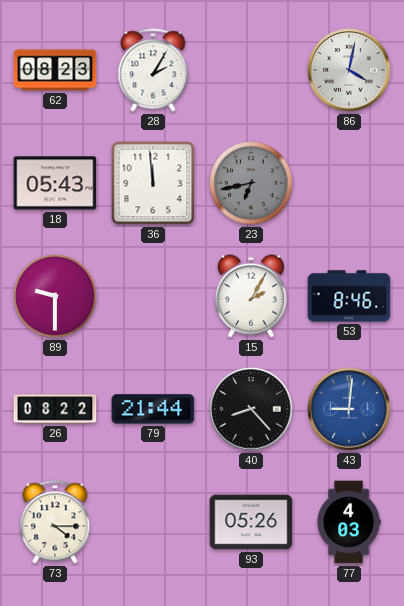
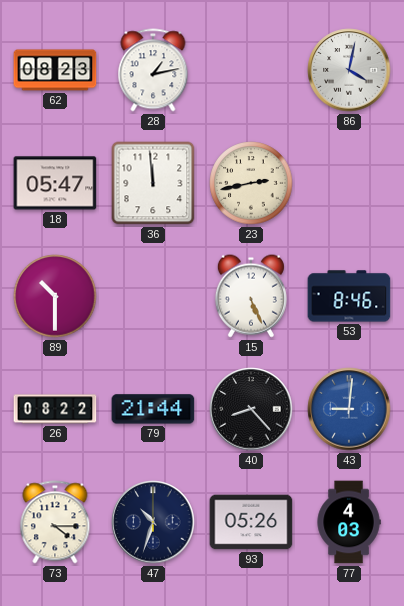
28: 2:05 -> 1:13
18: 05:43 -> 05:47
23: 6:43 -> 2:43
23 dial: grey -> cream
89: 9:30 -> 10:30
15: 2:05 -> 5:26
47: none -> 10:33
